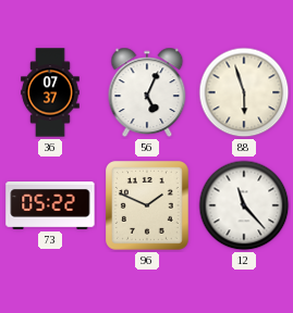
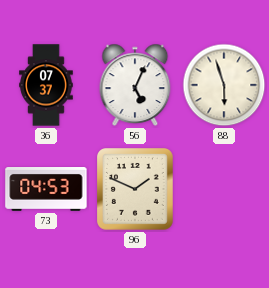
73: 05:22 -> 04:53
12: 11:23 -> none
